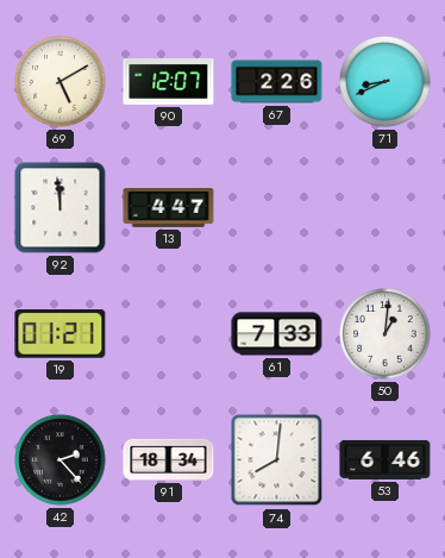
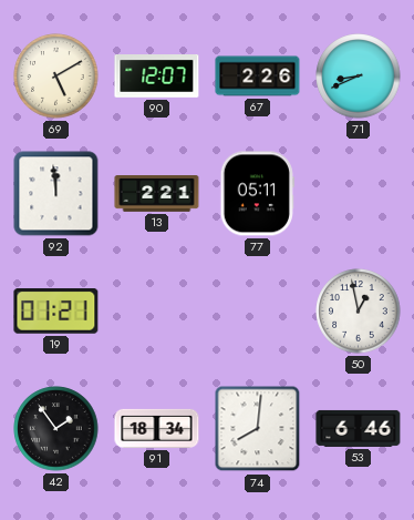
13: 4:47 -> 2:21
77: none -> 05:11
61: 7:33 -> none
50: 1:01 -> 12:58
42: 2:23 -> 1:54
